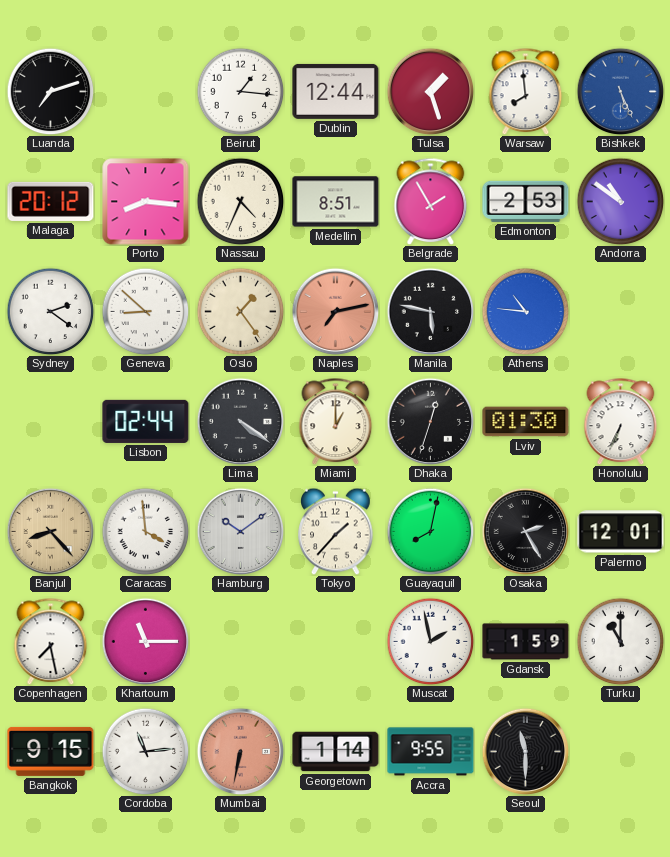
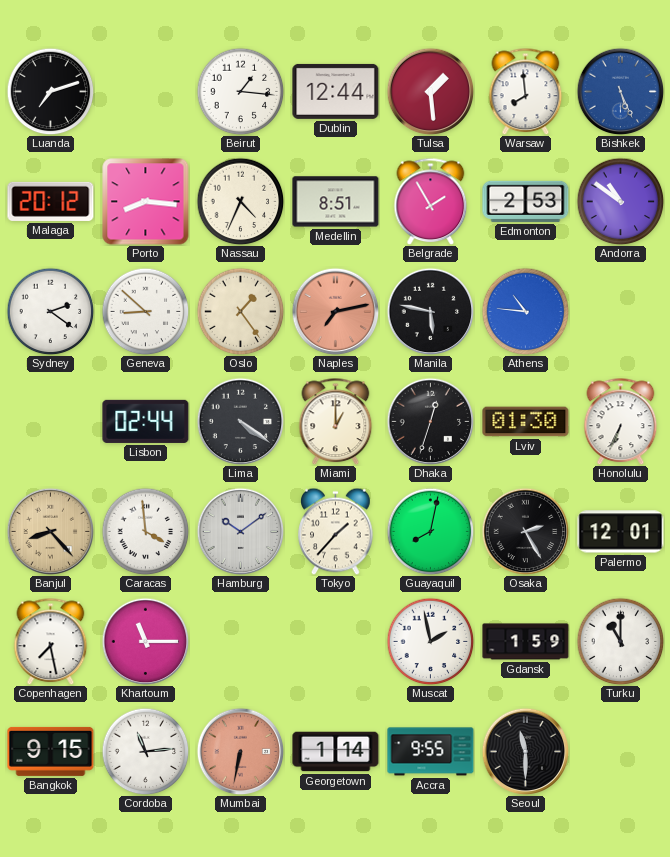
Tulsa: 1:27 -> 1:29
